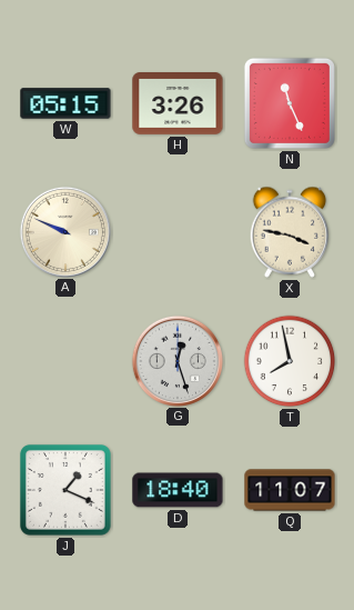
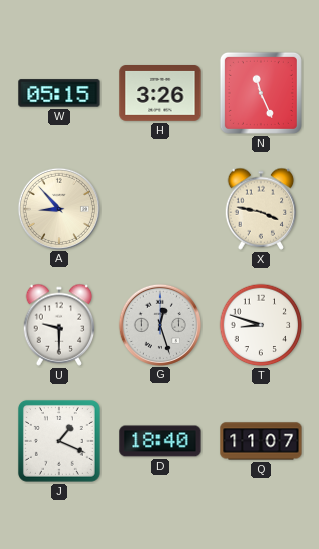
A: 9:49 -> 8:53
U: none -> 9:30
T: 7:58 -> 8:48
